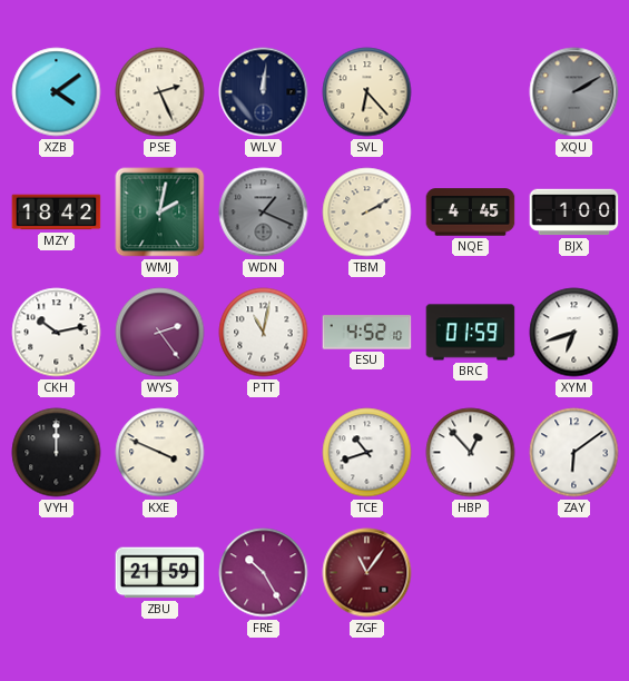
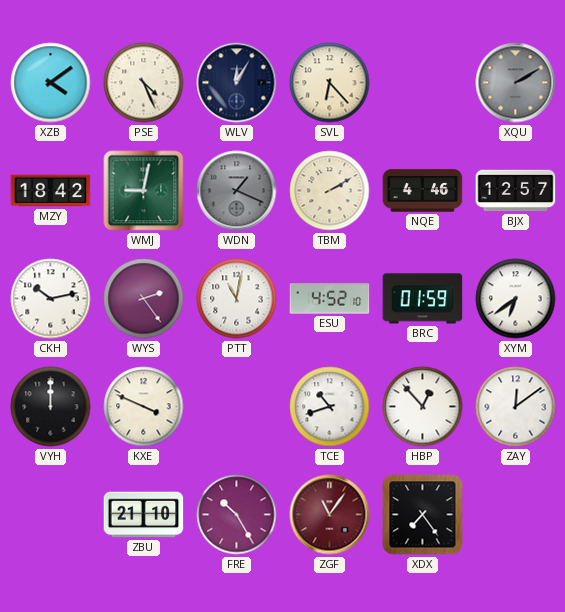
PSE: 2:26 -> 4:26
WLV: 12:01 -> 12:05
WMJ: 2:02 -> 9:02
NQE: 4:45 -> 4:46
BJX: 1:00 -> 12:57
XYM: 6:42 -> 6:39
ZAY: 6:09 -> 12:09
ZBU: 21:59 -> 21:10
XDX: none -> 7:24
